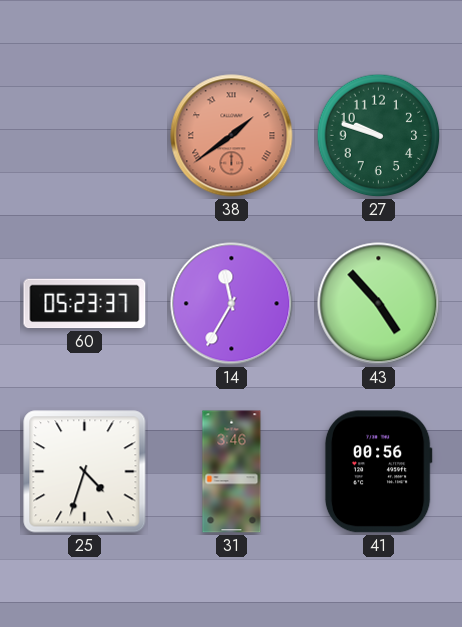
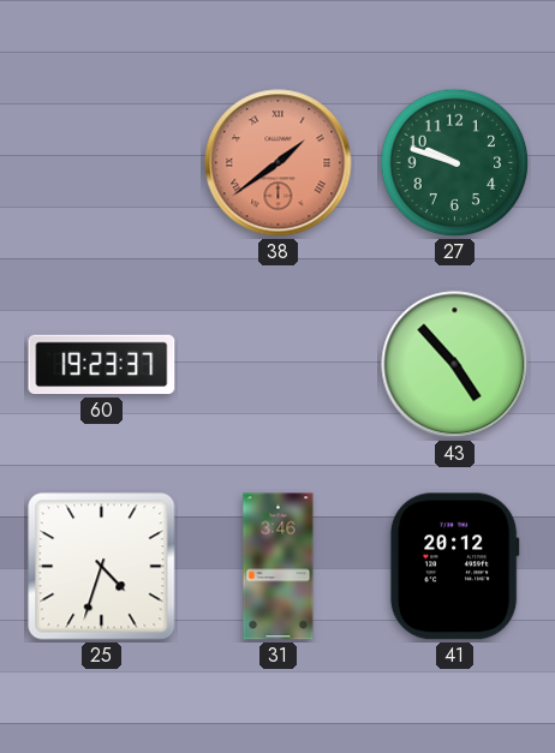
60: 05:23 -> 19:23
14: 11:35 -> none
41: 00:56 -> 20:12
